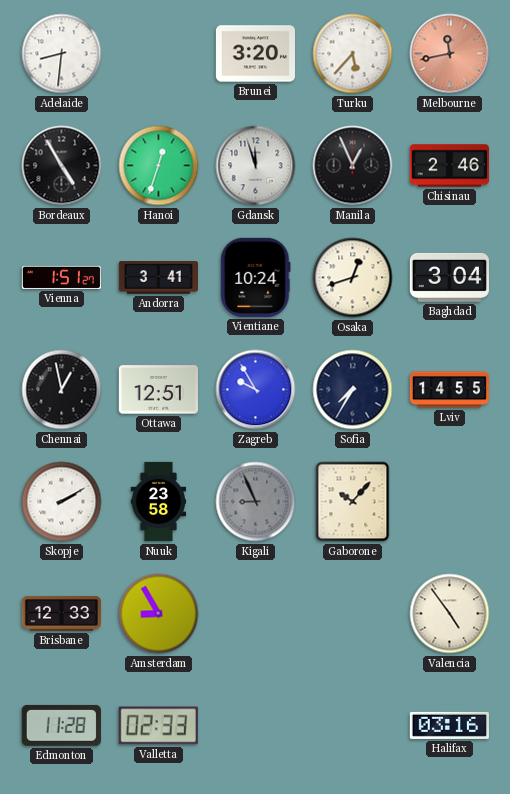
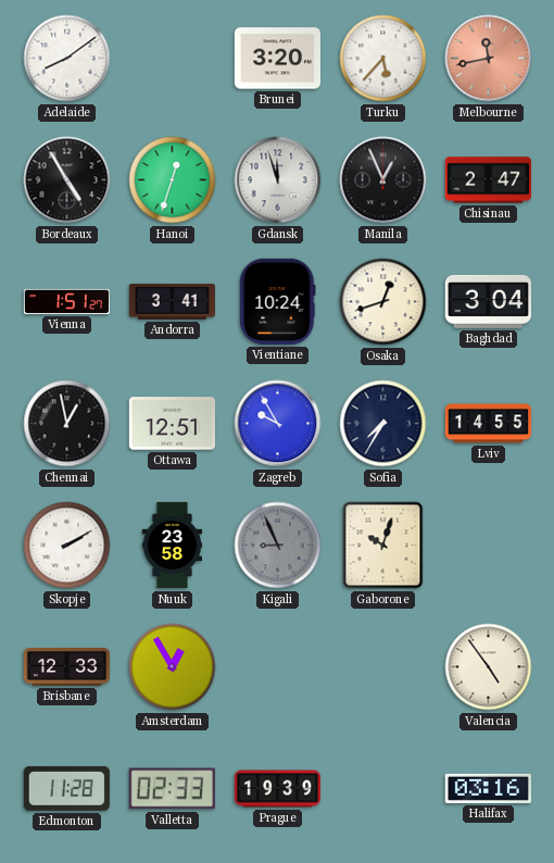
Adelaide: 8:31 -> 8:09
Chisinau: 2:46 -> 2:47
Gaborone: 10:07 -> 10:03
Amsterdam: 8:55 -> 12:55
Prague: none -> 19:39
